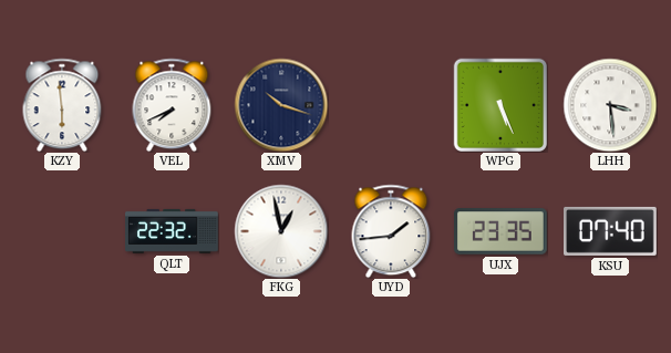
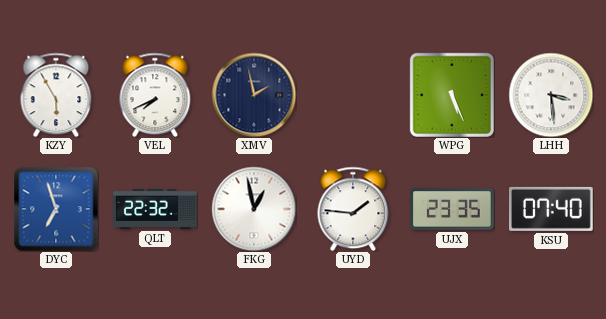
KZY: 5:59 -> 5:55
XMV: 10:18 -> 1:58
DYC: none -> 6:57
UYD: 1:44 -> 1:46
